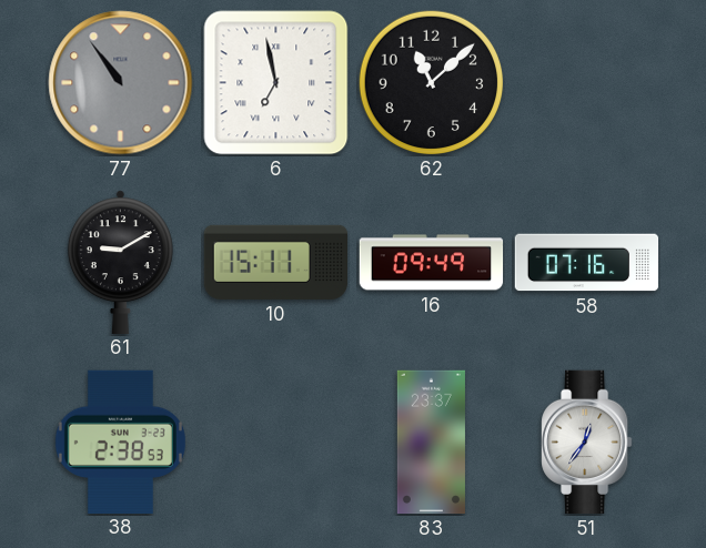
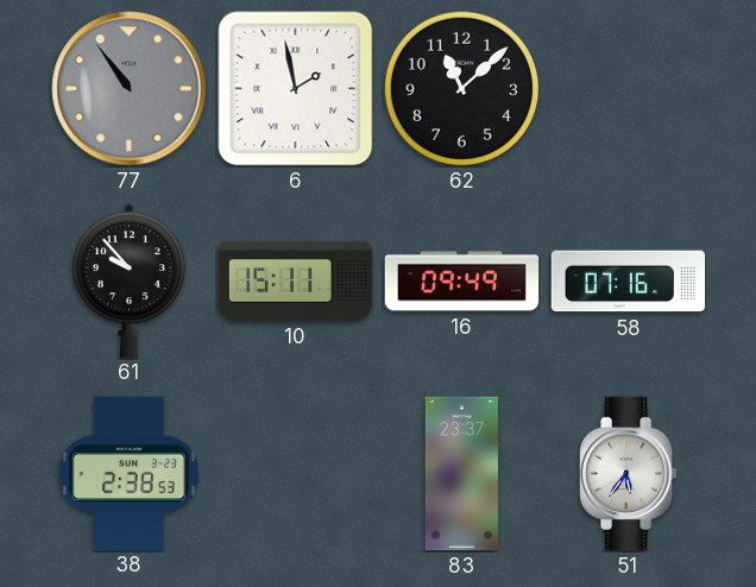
6: 6:58 -> 1:58
61: 9:10 -> 9:53
51: 12:36 -> 5:36
